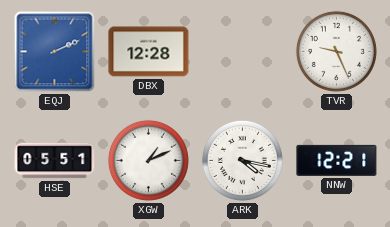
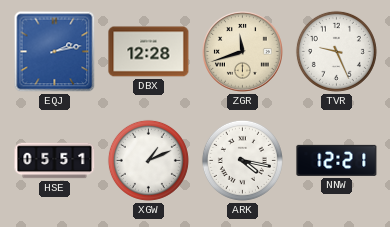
EQJ: 2:11 -> 2:13
ZGR: none -> 11:42
